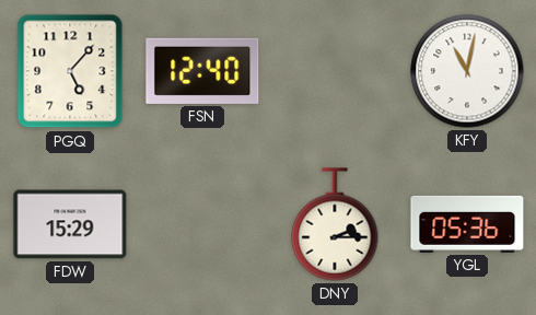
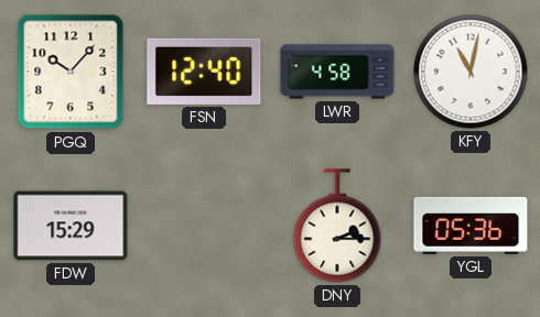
PGQ: 5:07 -> 10:07
LWR: none -> 4:58
